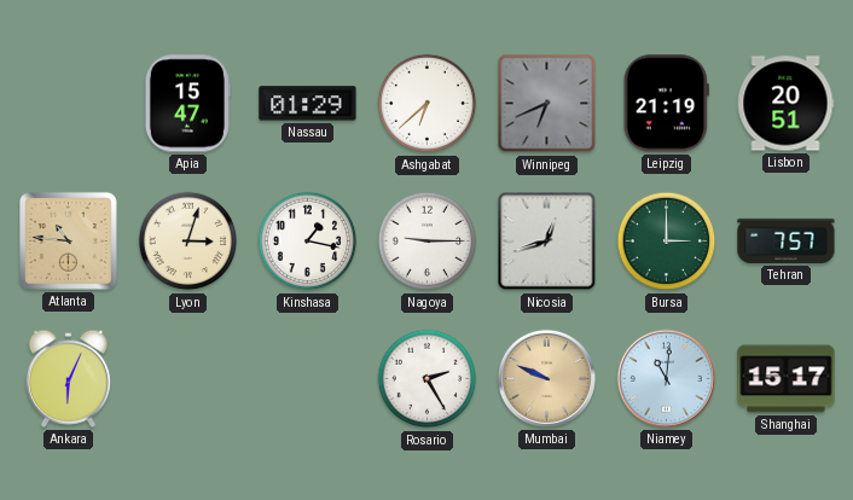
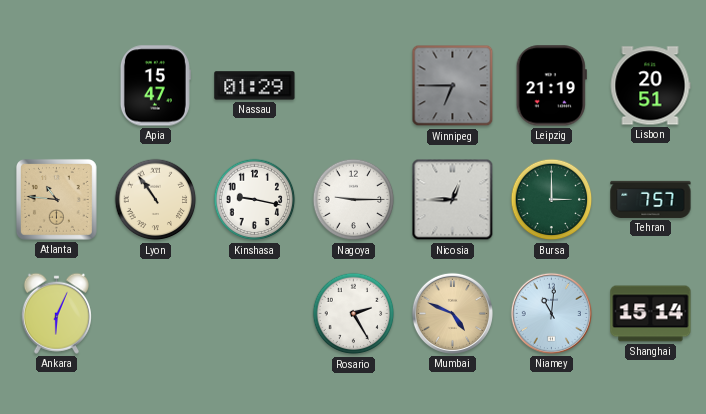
Ashgabat: 6:38 -> none
Winnipeg: 6:41 -> 6:45
Lyon: 3:03 -> 10:54
Kinshasa: 1:17 -> 9:17
Nicosia: 12:42 -> 12:45
Mumbai: 9:49 -> 4:49
Shanghai: 15:17 -> 15:14
